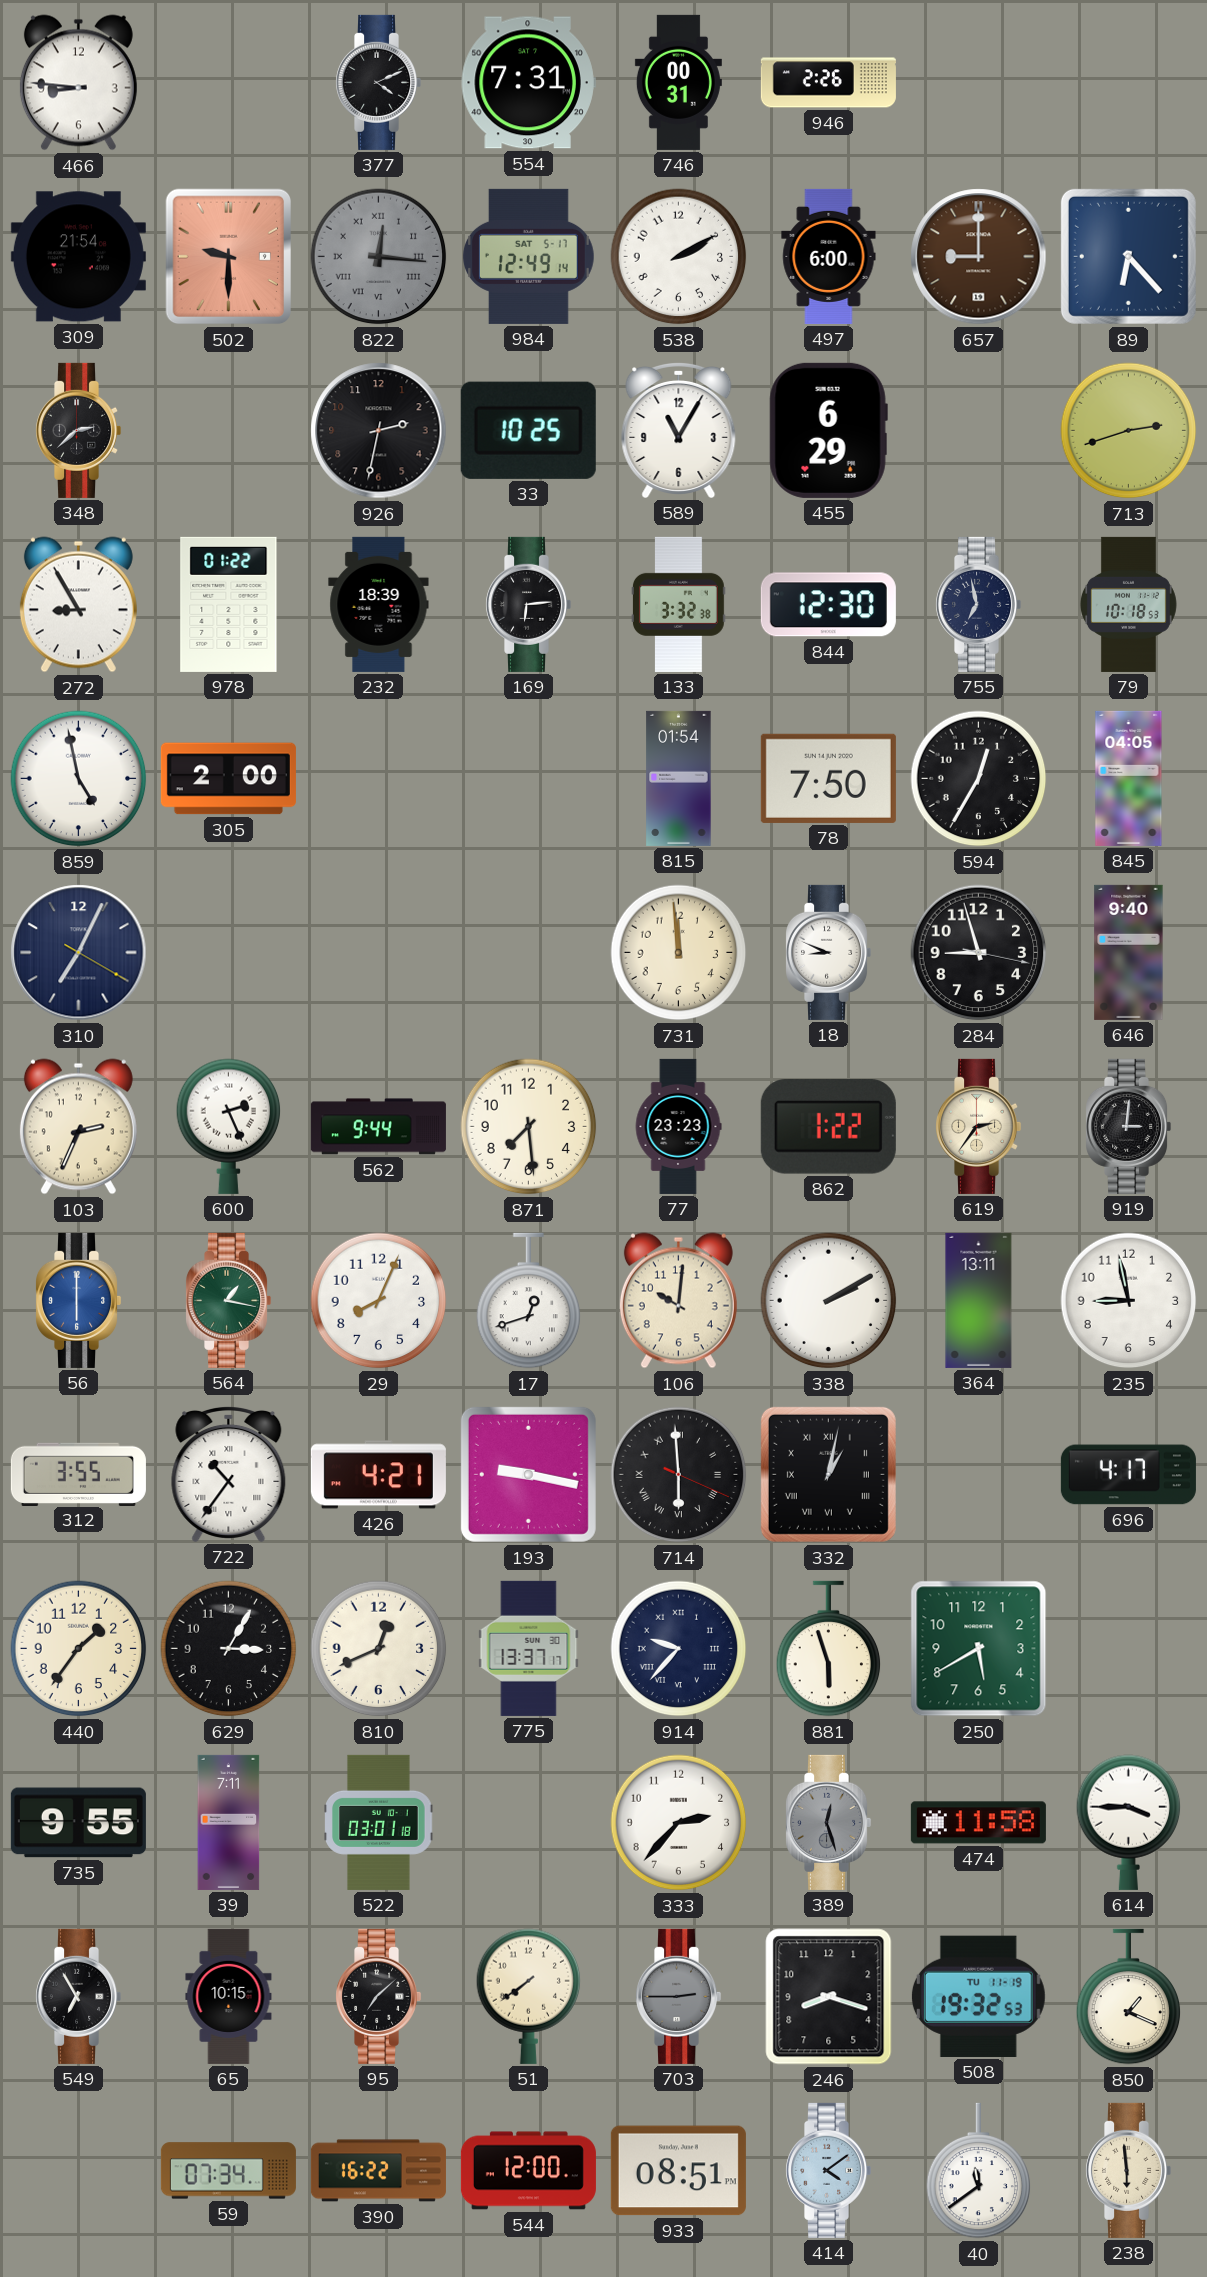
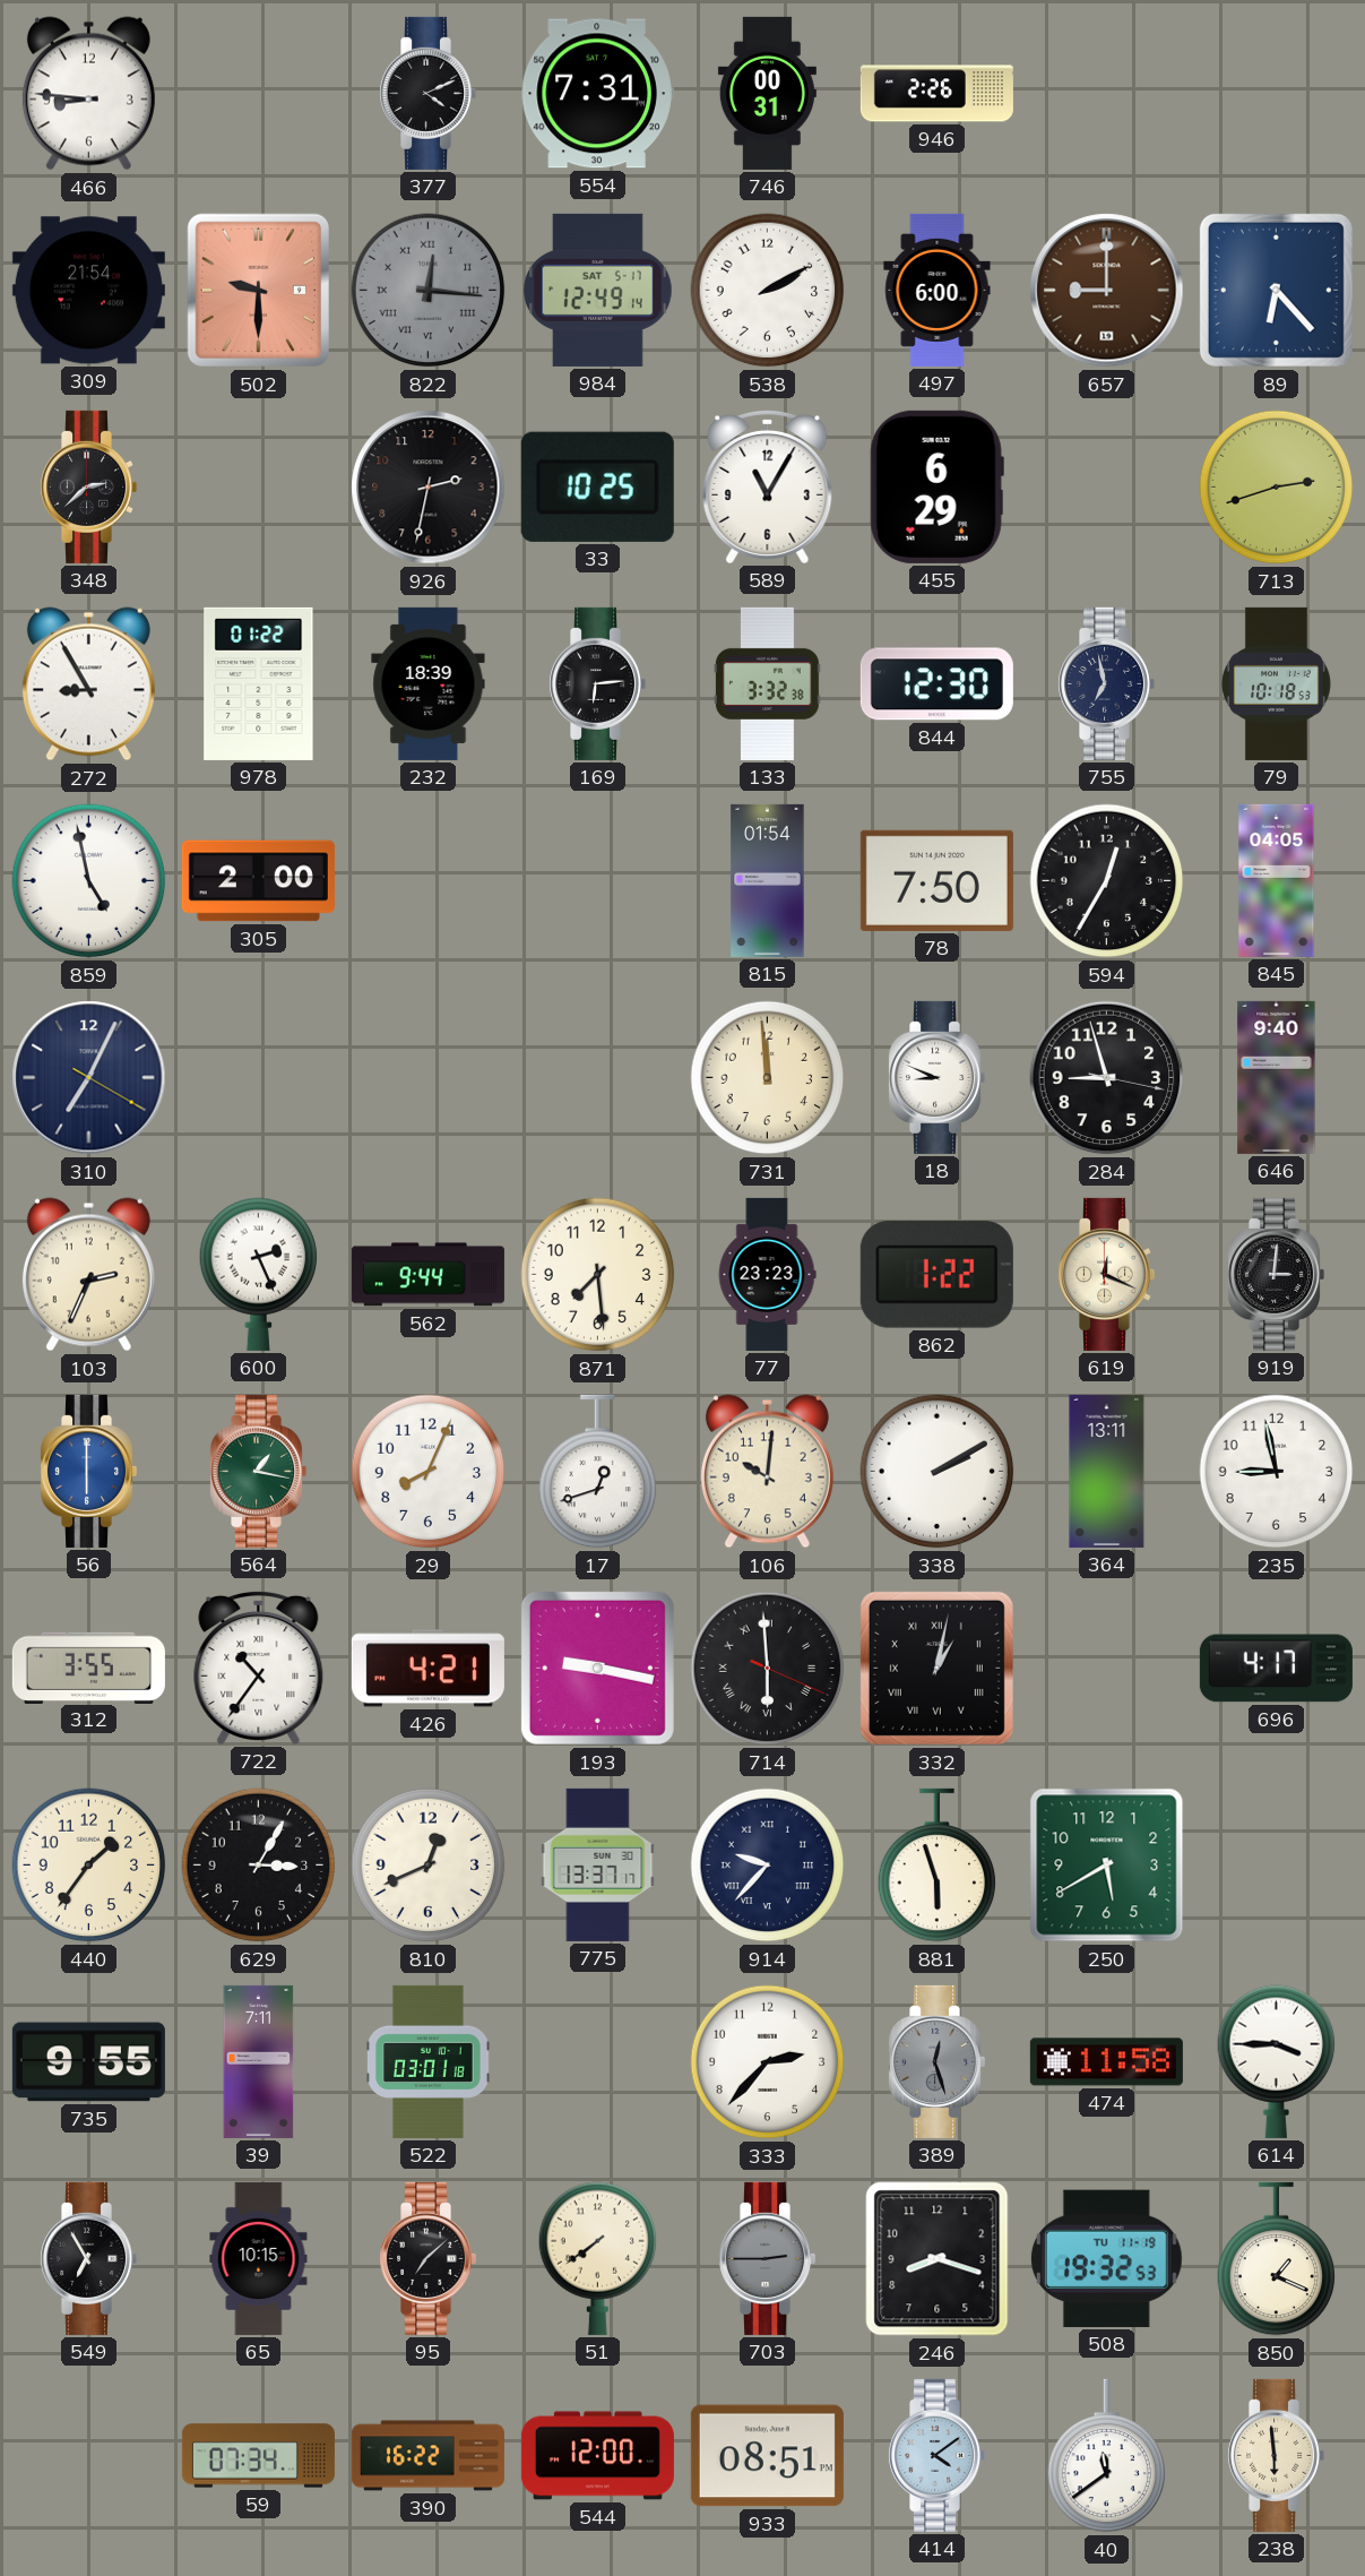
619: 2:36 -> 12:19
